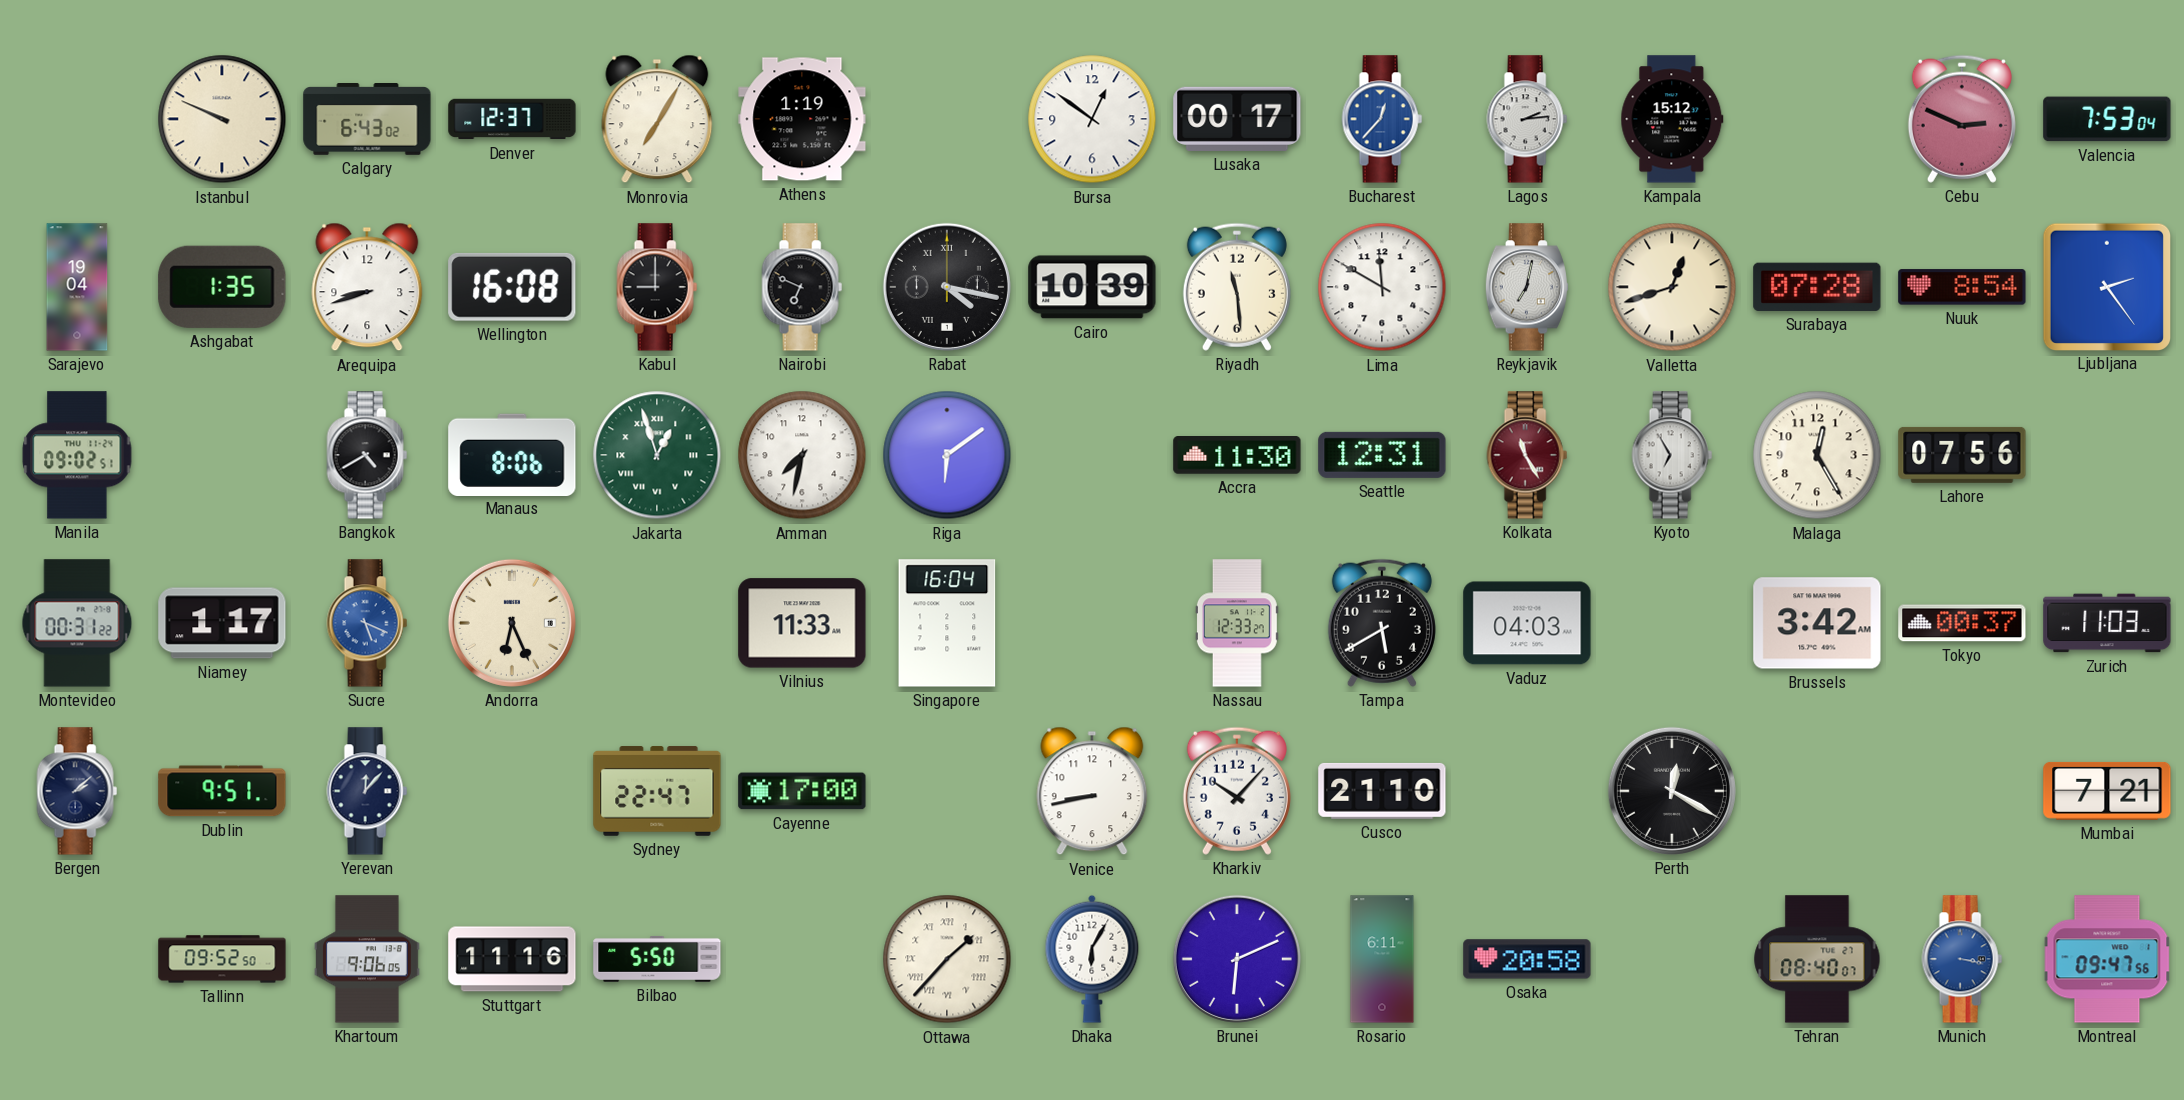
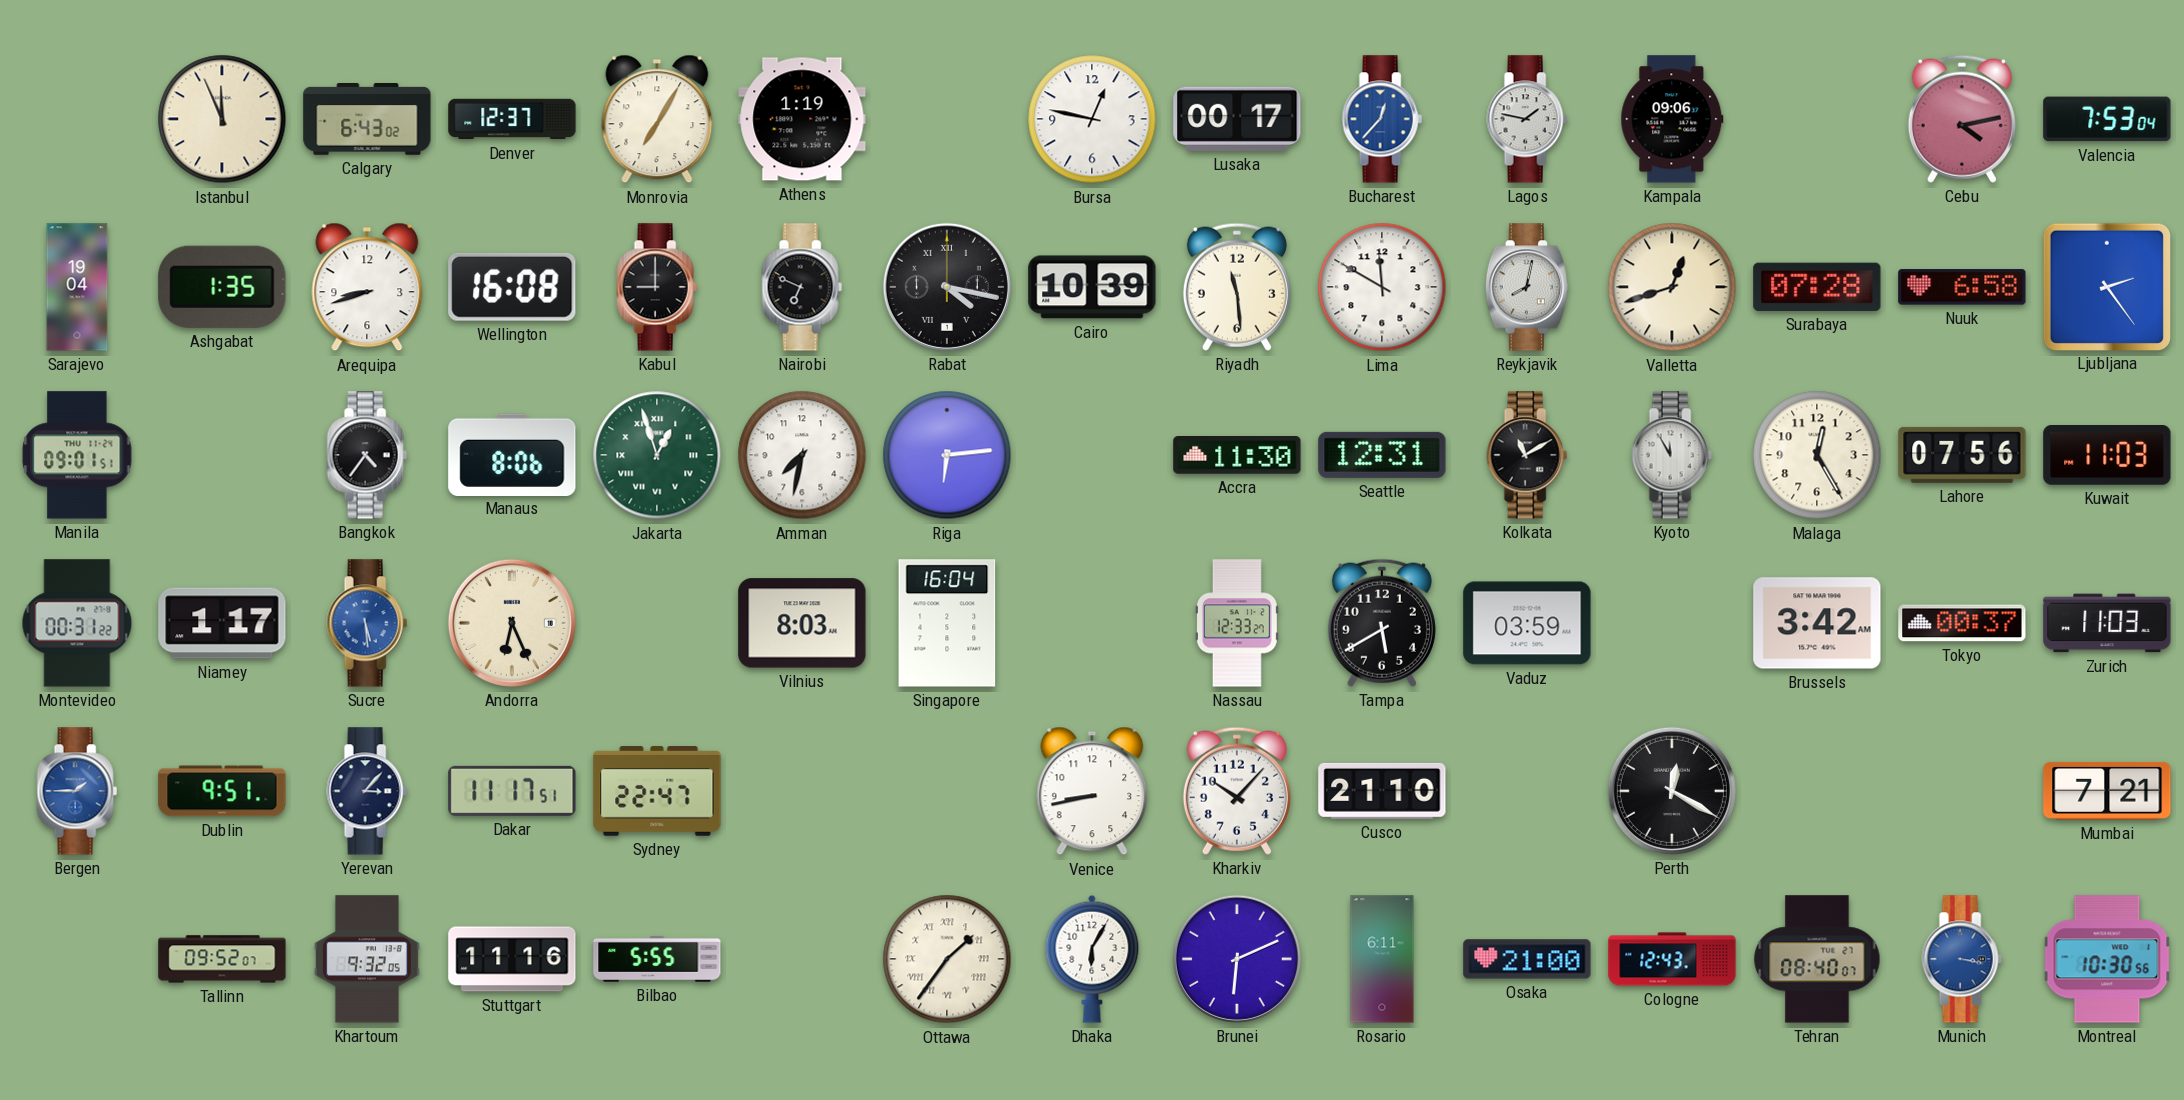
Istanbul: 9:49 -> 11:56
Bursa: 12:51 -> 12:47
Lagos: 2:14 -> 1:47
Kampala: 15:12 -> 09:06
Cebu: 2:49 -> 4:13
Reykjavik: 7:02 -> 8:02
Nuuk: 8:54 -> 6:58
Manila: 09:02 -> 09:01
Bangkok: 4:40 -> 4:36
Riga: 6:09 -> 6:14
Kolkata: 11:25 -> 11:10
Kolkata dial: burgundy -> black
Kyoto: 6:55 -> 11:55
Kuwait: none -> 11:03
Sucre: 5:19 -> 5:29
Vilnius: 11:33 -> 8:03
Vaduz: 04:03 -> 03:59
Bergen: 2:08 -> 1:45
Bergen dial: navy -> blue
Yerevan: 12:07 -> 3:07
Dakar: none -> 11:17
Cayenne: 17:00 -> none
Tallinn: 09:52:50 -> 09:52:07
Khartoum: 9:06 -> 9:32
Bilbao: 5:50 -> 5:55
Ottawa: 1:37 -> 1:36
Osaka: 20:58 -> 21:00
Cologne: none -> 12:43
Montreal: 09:47 -> 10:30
